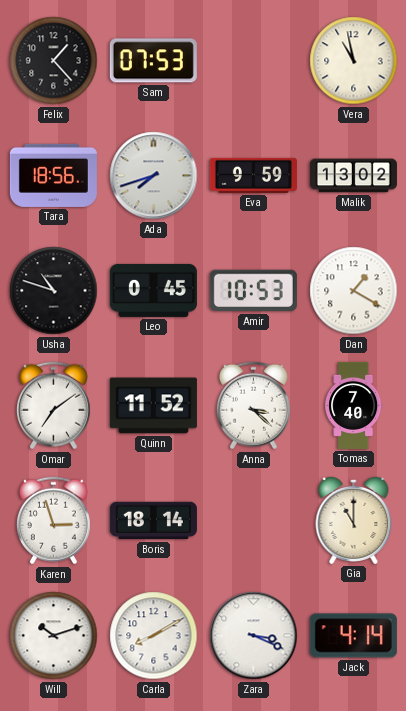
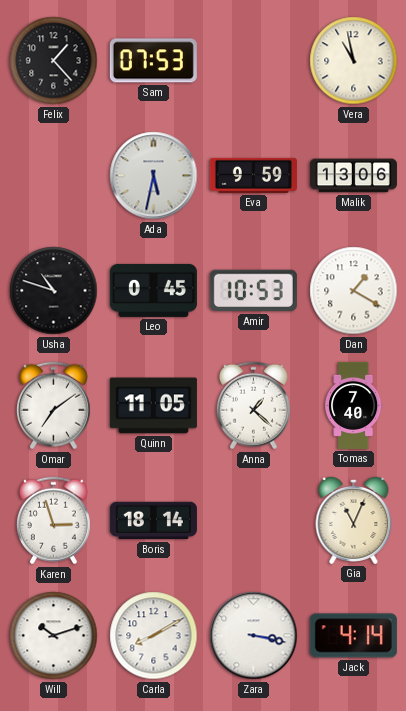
Tara: 18:56 -> none
Ada: 7:42 -> 5:32
Malik: 13:02 -> 13:06
Quinn: 11:52 -> 11:05
Anna: 3:22 -> 1:22
Gia: 11:00 -> 11:04
Zara: 3:19 -> 3:17
